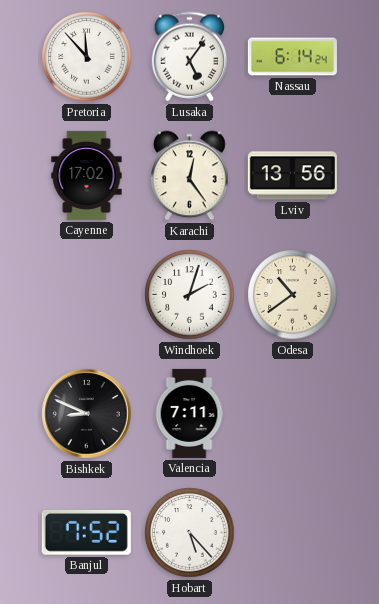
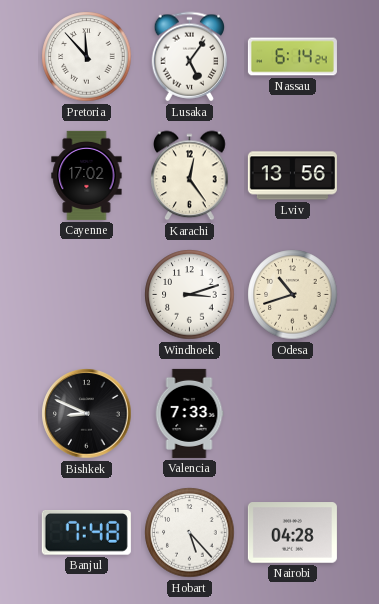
Windhoek: 2:03 -> 3:12
Odesa: 10:39 -> 10:42
Valencia: 7:11 -> 7:33
Banjul: 7:52 -> 7:48
Nairobi: none -> 04:28
